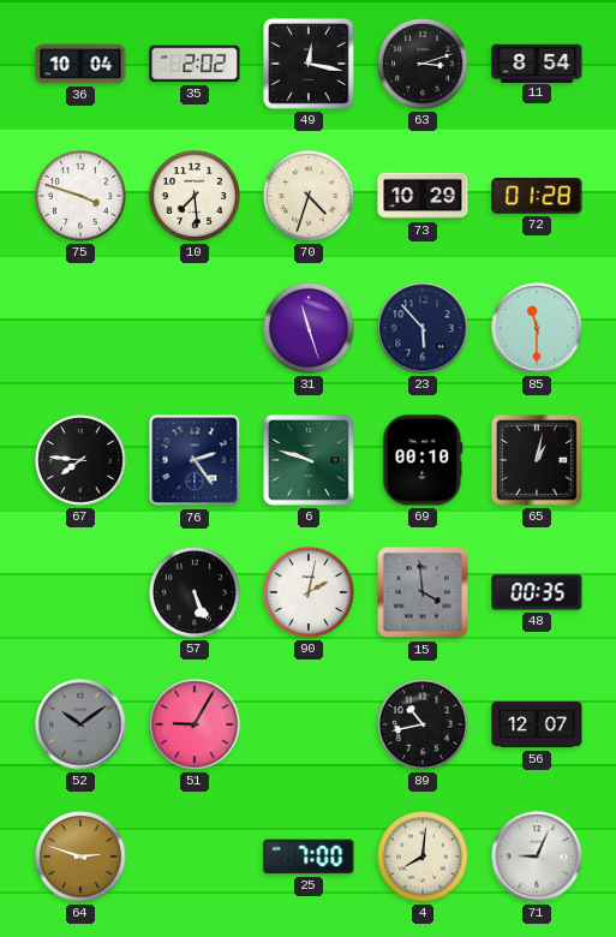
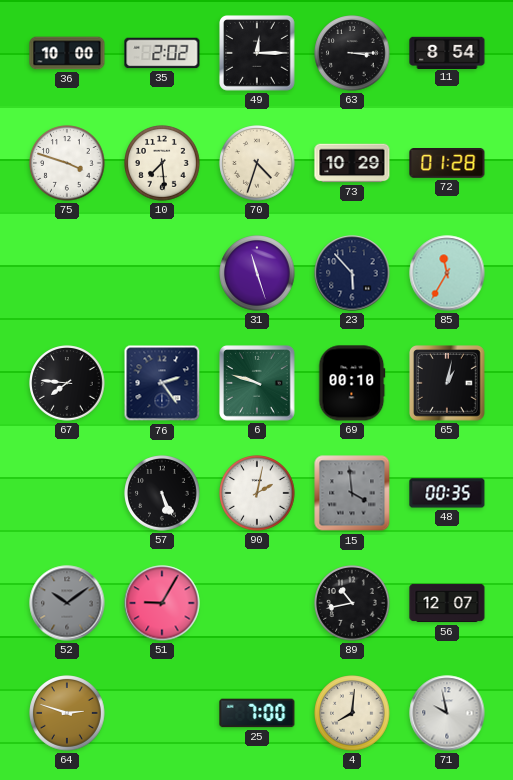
36: 10:04 -> 10:00
49: 12:17 -> 12:15
63: 3:12 -> 3:15
85: 11:30 -> 11:35
71: 9:04 -> 9:58
